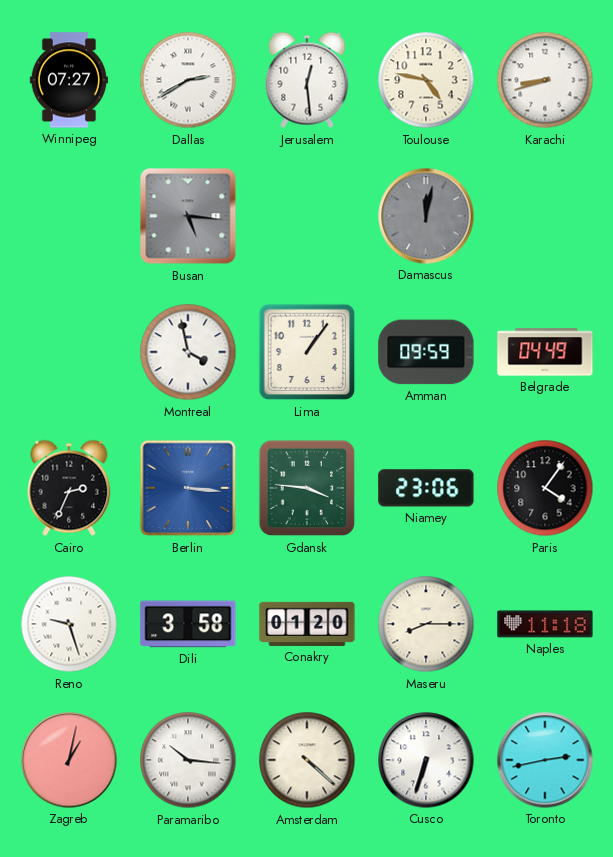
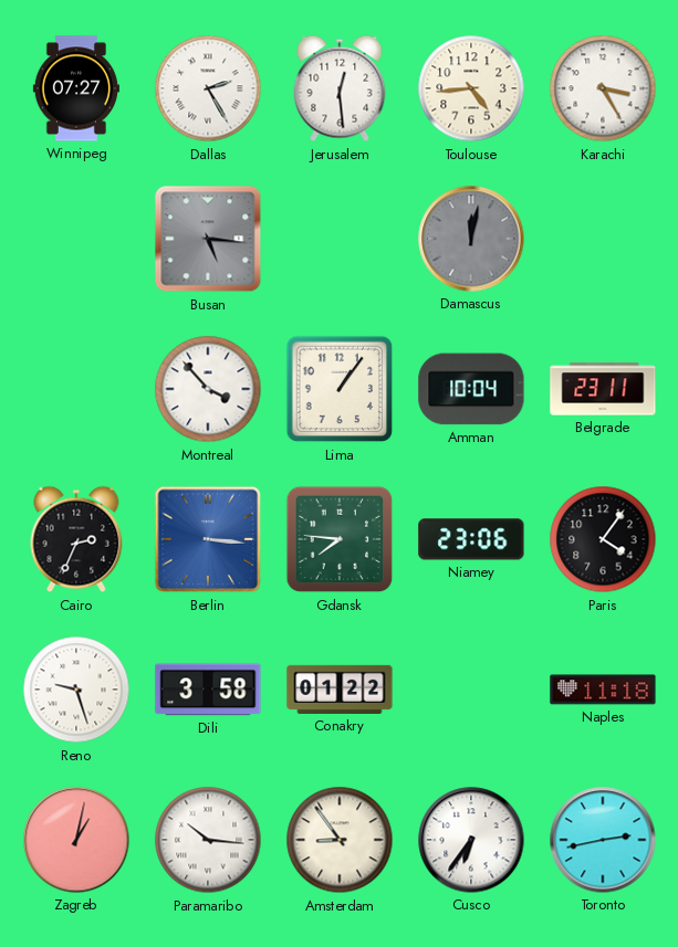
Dallas: 2:40 -> 2:25
Toulouse: 4:47 -> 4:44
Karachi: 8:42 -> 3:25
Montreal: 3:58 -> 3:53
Amman: 09:59 -> 10:04
Belgrade: 04:49 -> 23:11
Gdansk: 3:46 -> 7:46
Conakry: 01:20 -> 01:22
Maseru: 8:15 -> none
Amsterdam: 4:22 -> 8:54
Cusco: 6:33 -> 6:36
